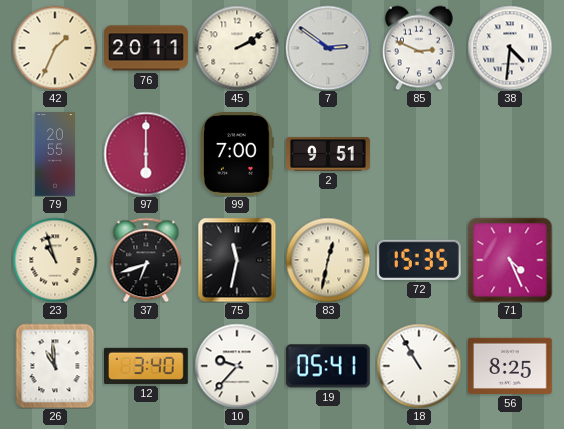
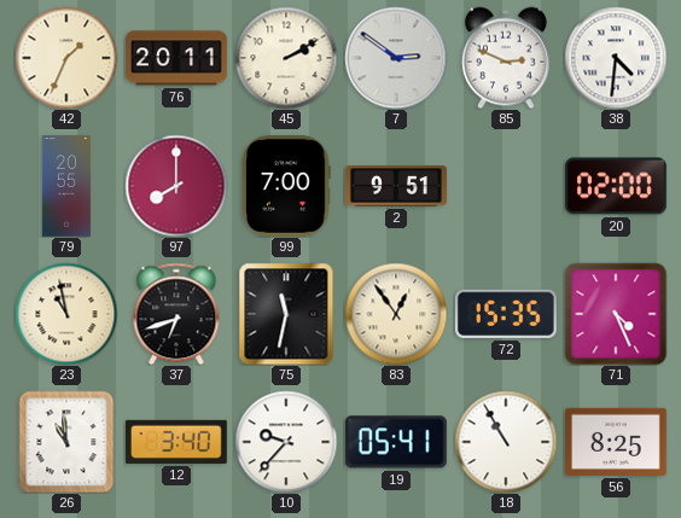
97: 6:00 -> 8:00
20: none -> 02:00
23: 10:57 -> 10:58
83: 12:32 -> 12:54
